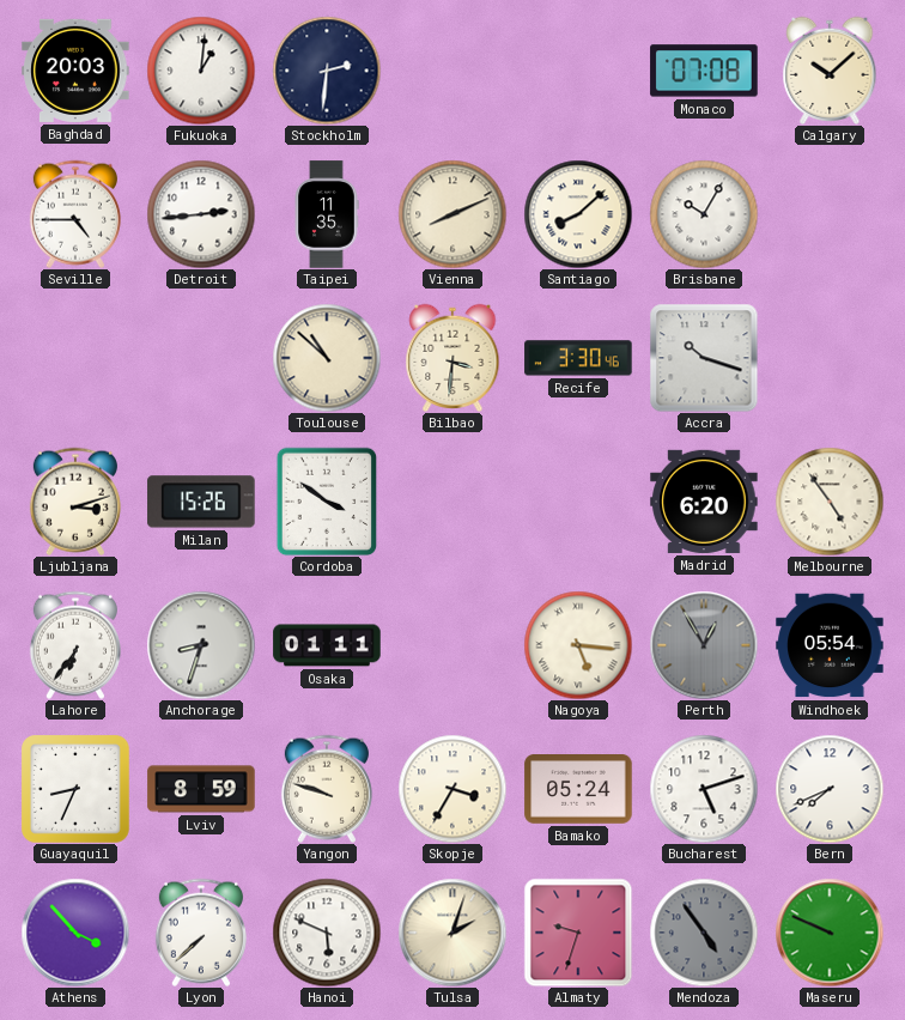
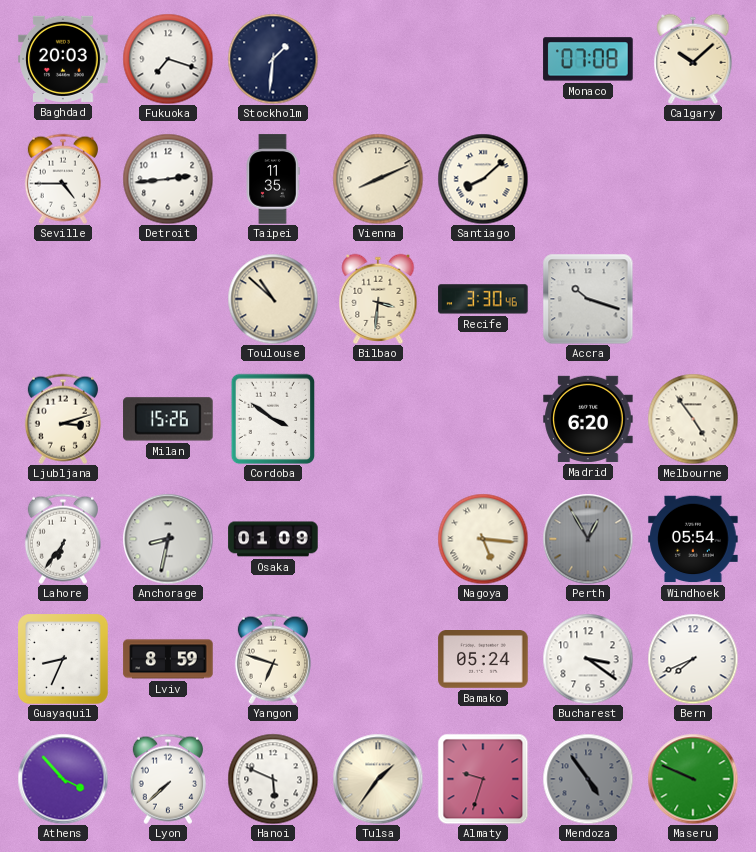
Fukuoka: 1:01 -> 7:18
Stockholm: 2:31 -> 1:31
Brisbane: 10:05 -> none
Anchorage: 8:33 -> 8:32
Osaka: 01:11 -> 01:09
Yangon: 9:48 -> 6:48
Skopje: 3:35 -> none
Bucharest: 5:12 -> 3:21
Tulsa: 2:03 -> 1:36
